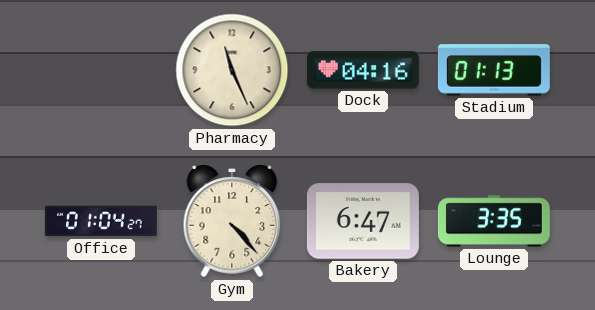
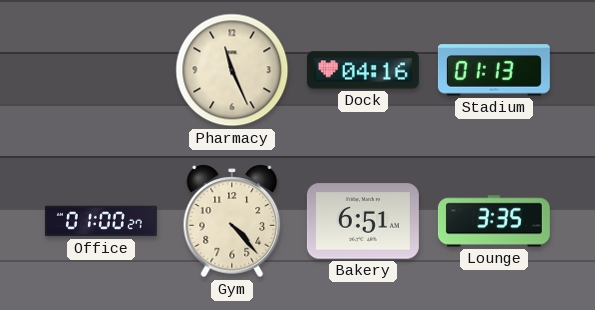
Office: 01:04 -> 01:00
Bakery: 6:47 -> 6:51
